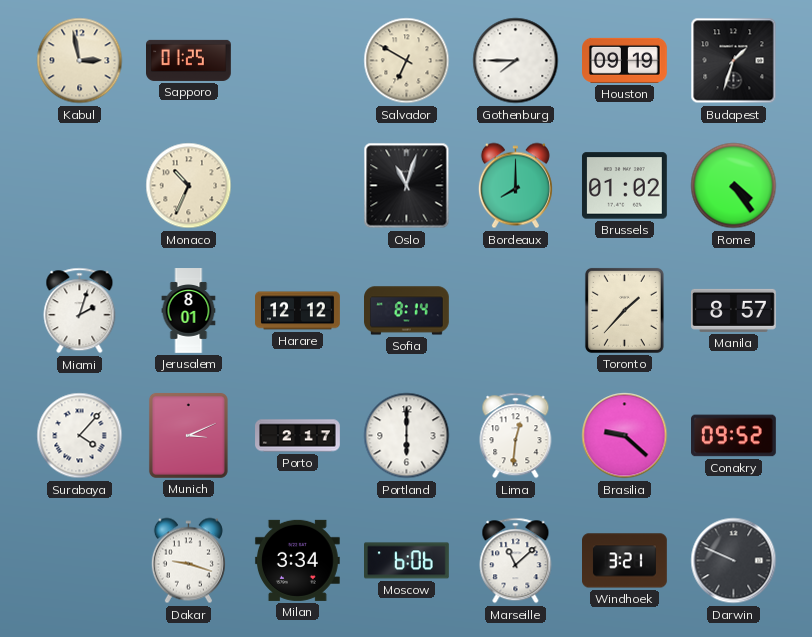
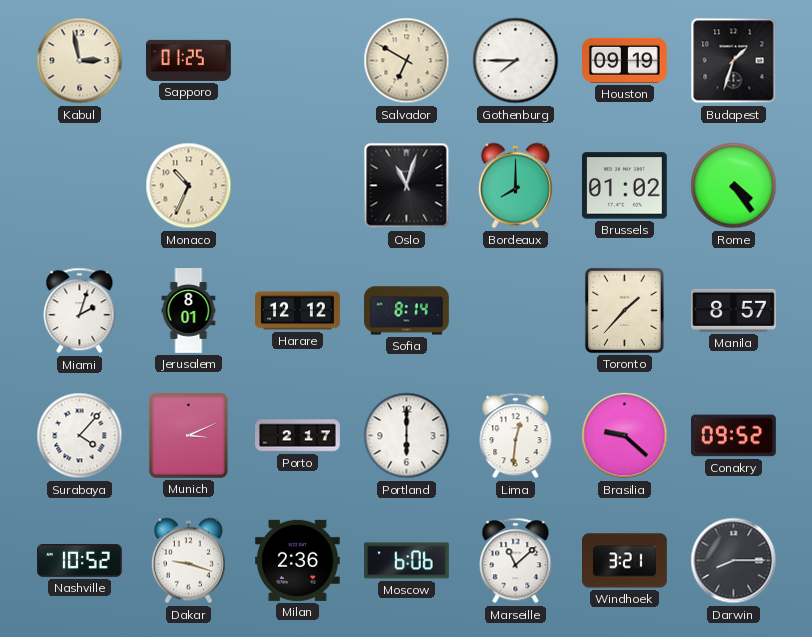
Nashville: none -> 10:52
Milan: 3:34 -> 2:36
Darwin: 9:49 -> 8:15
